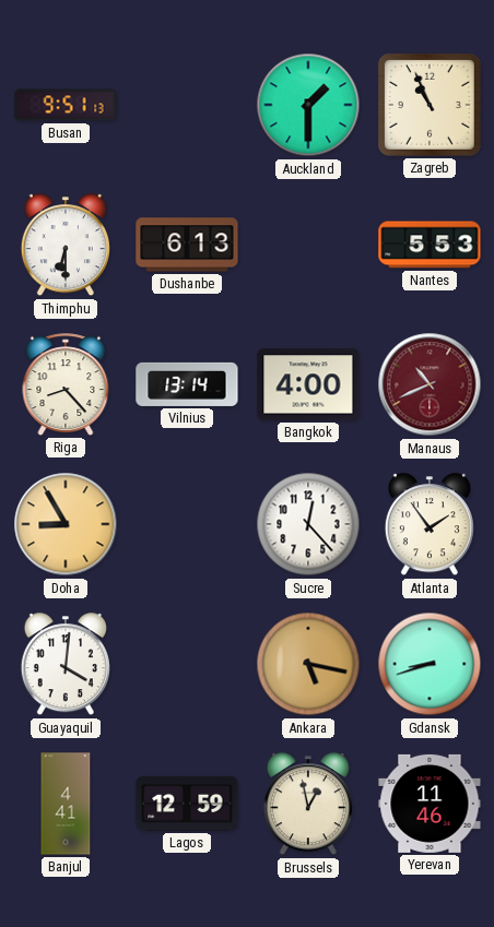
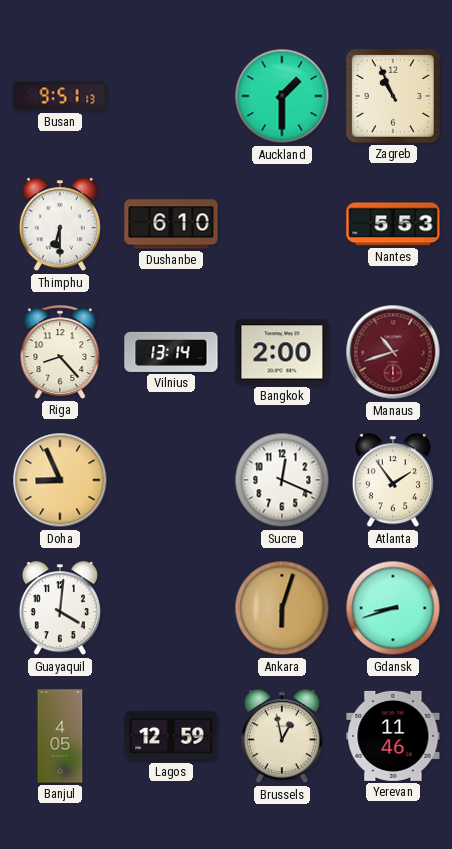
Dushanbe: 6:13 -> 6:10
Bangkok: 4:00 -> 2:00
Manaus: 10:41 -> 10:42
Doha: 8:55 -> 8:56
Sucre: 12:23 -> 12:19
Ankara: 5:17 -> 6:03
Banjul: 4:41 -> 4:05
